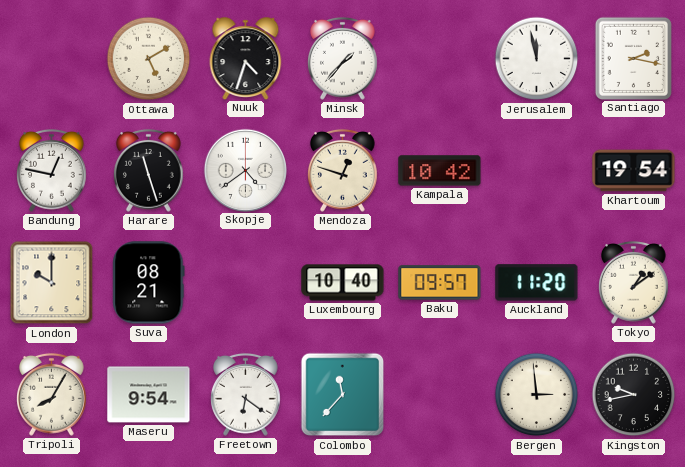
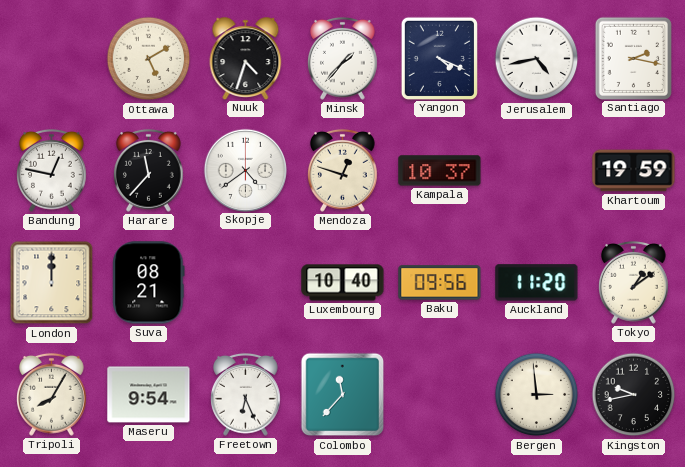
Yangon: none -> 4:19
Jerusalem: 11:58 -> 4:43
Harare: 11:27 -> 11:37
Kampala: 10:42 -> 10:37
Khartoum: 19:54 -> 19:59
London: 10:00 -> 12:00
Baku: 09:57 -> 09:56
Freetown: 6:21 -> 6:26
